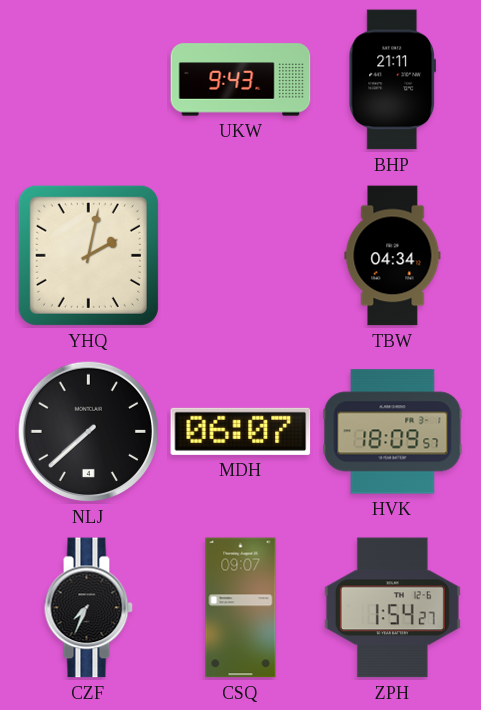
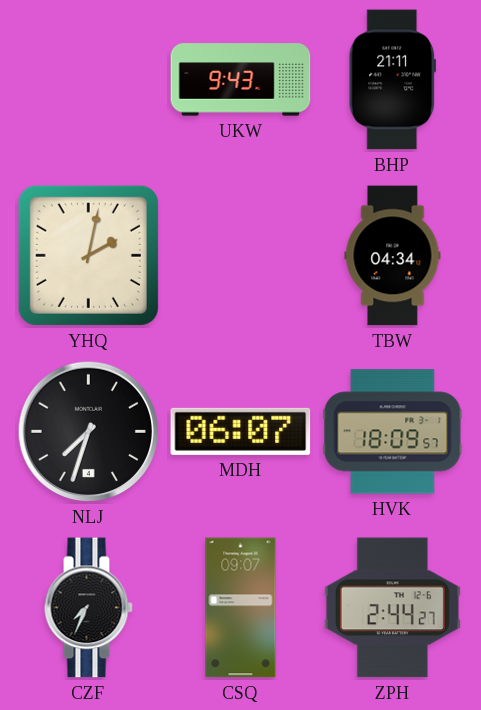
NLJ: 7:38 -> 7:33
ZPH: 1:54 -> 2:44
